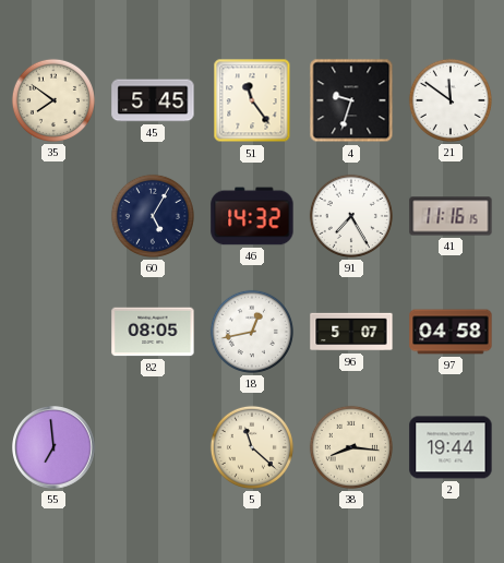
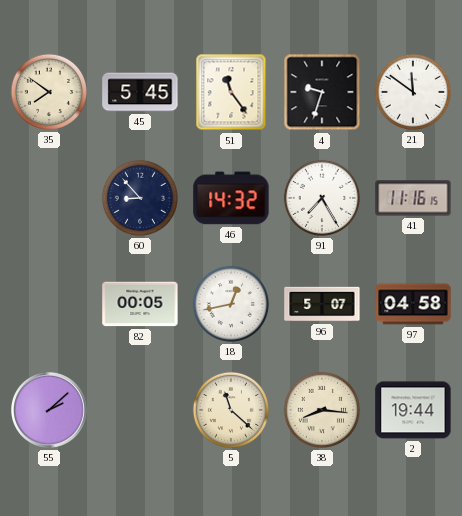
60: 5:05 -> 8:53
82: 08:05 -> 00:05
55: 6:59 -> 2:08
